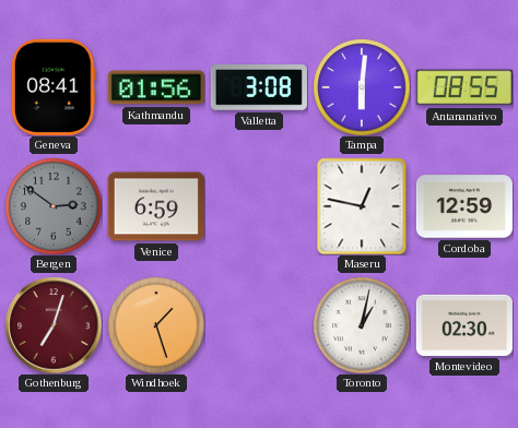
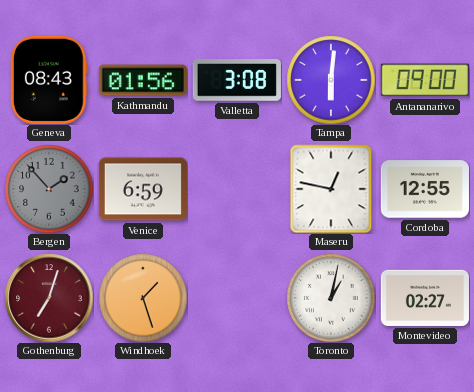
Geneva: 08:41 -> 08:43
Antananarivo: 08:55 -> 09:00
Bergen: 2:51 -> 1:53
Cordoba: 12:59 -> 12:55
Montevideo: 02:30 -> 02:27
